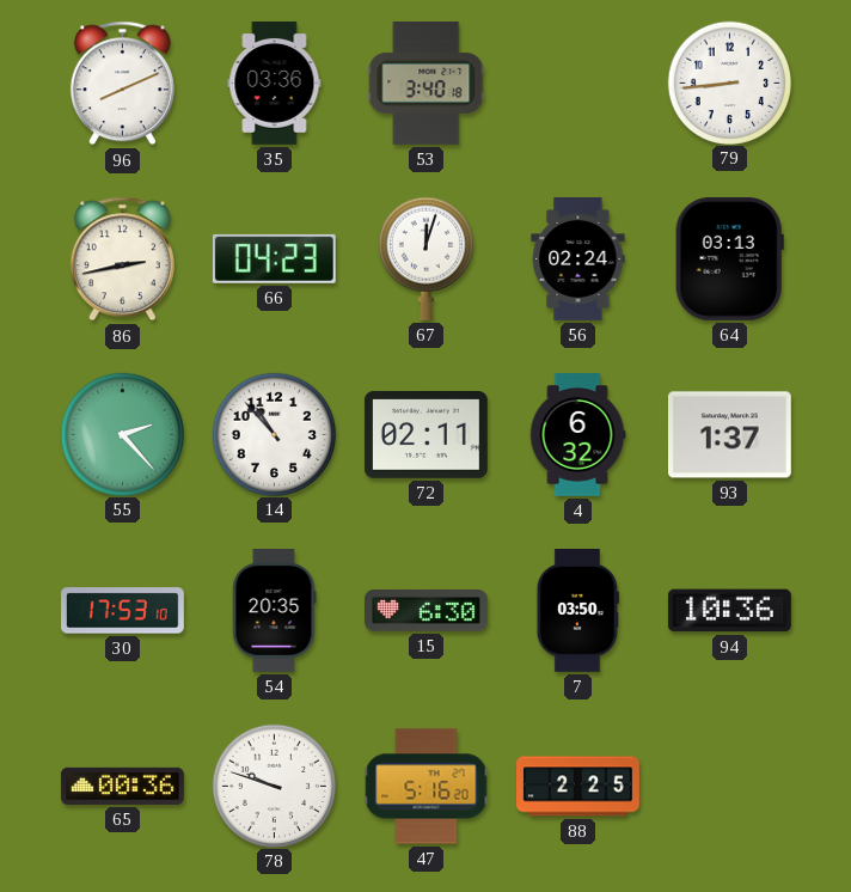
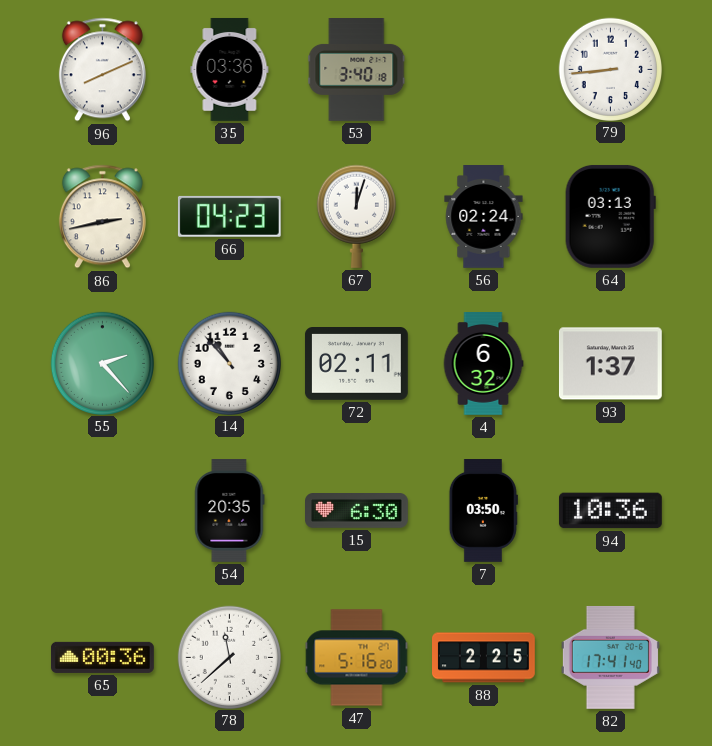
30: 17:53 -> none
78: 9:48 -> 11:38
82: none -> 17:41
